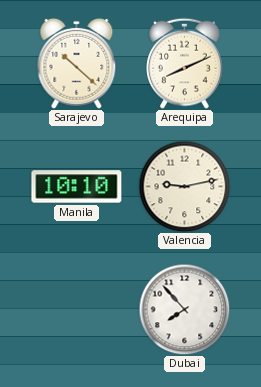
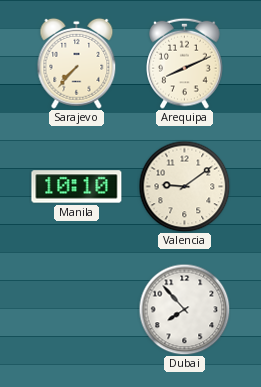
Sarajevo: 10:22 -> 7:37
Valencia: 9:13 -> 9:09
